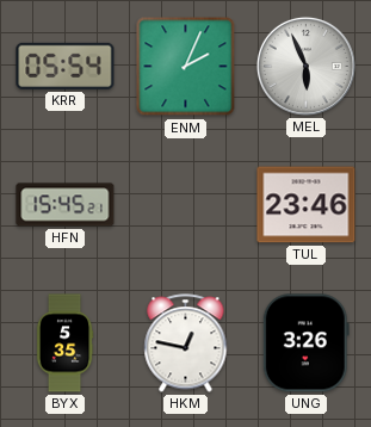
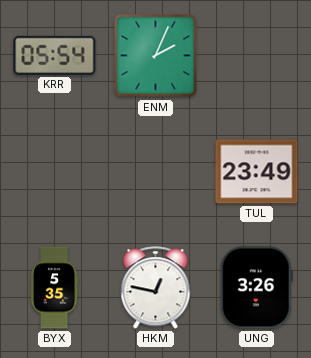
MEL: 5:56 -> none
HFN: 15:45 -> none
TUL: 23:46 -> 23:49
